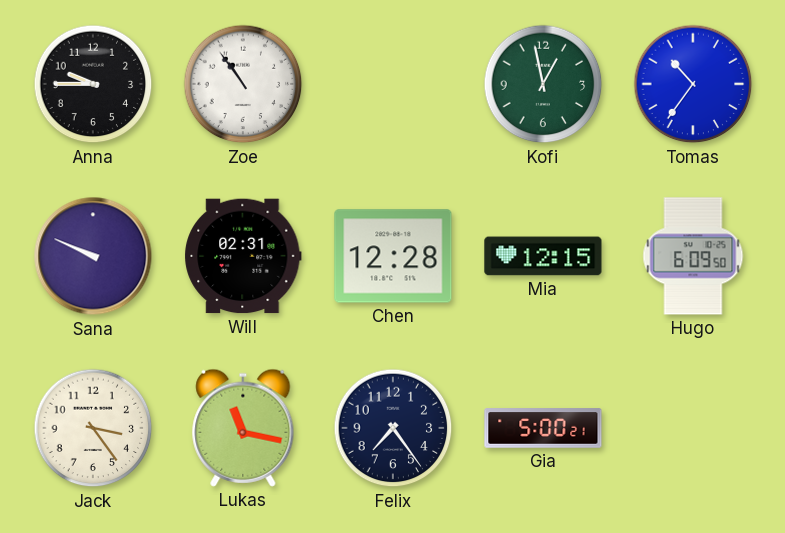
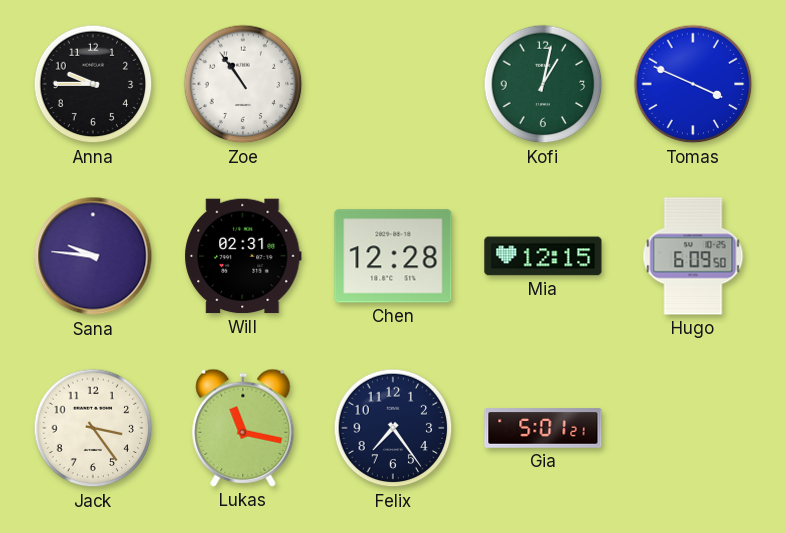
Kofi: 12:58 -> 1:02
Tomas: 10:36 -> 3:49
Sana: 9:49 -> 9:46
Gia: 5:00 -> 5:01
